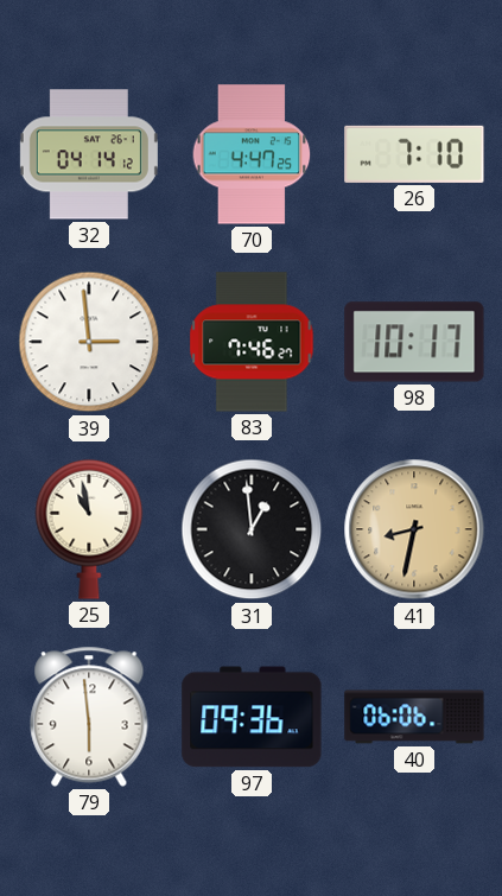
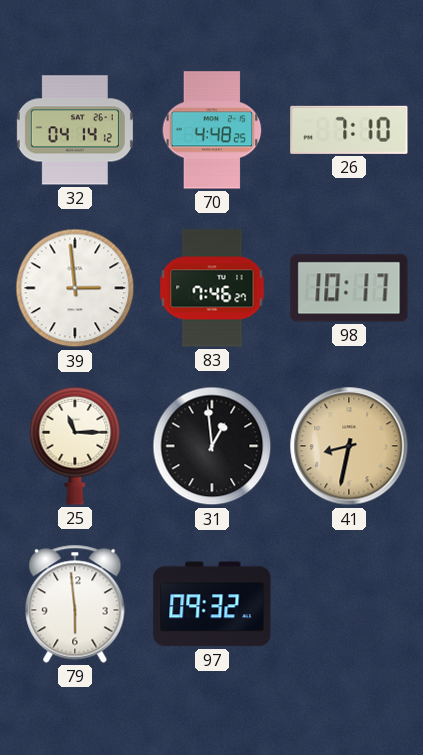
70: 4:47 -> 4:48
25: 10:58 -> 11:15
97: 09:36 -> 09:32
40: 06:06 -> none
